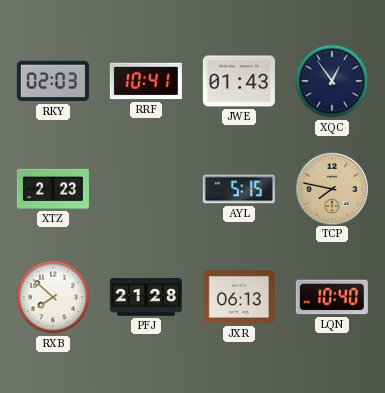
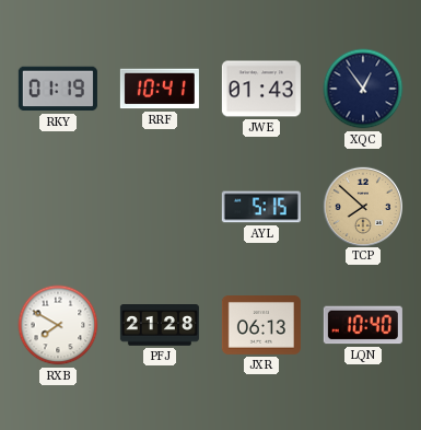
RKY: 02:03 -> 01:19
XTZ: 2:23 -> none
TCP: 7:47 -> 7:52
RXB: 7:52 -> 7:50
